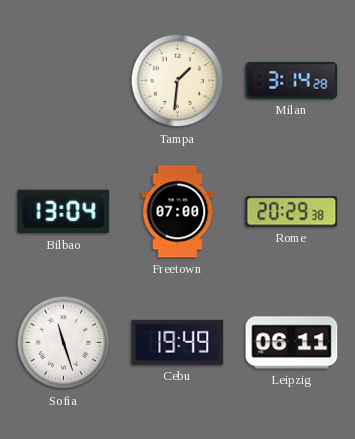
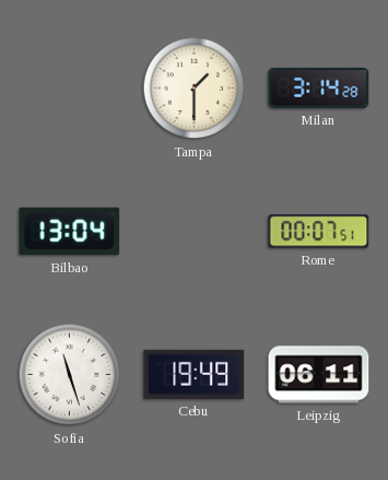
Tampa: 1:31 -> 1:30
Freetown: 07:00 -> none
Rome: 20:29 -> 00:07
